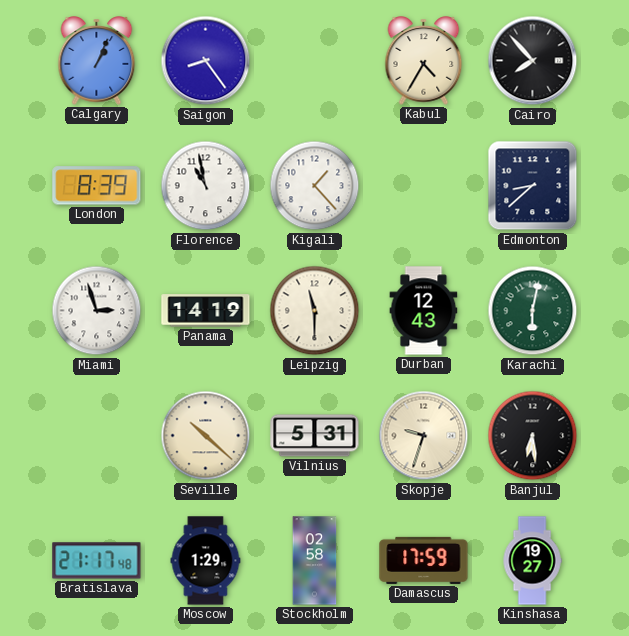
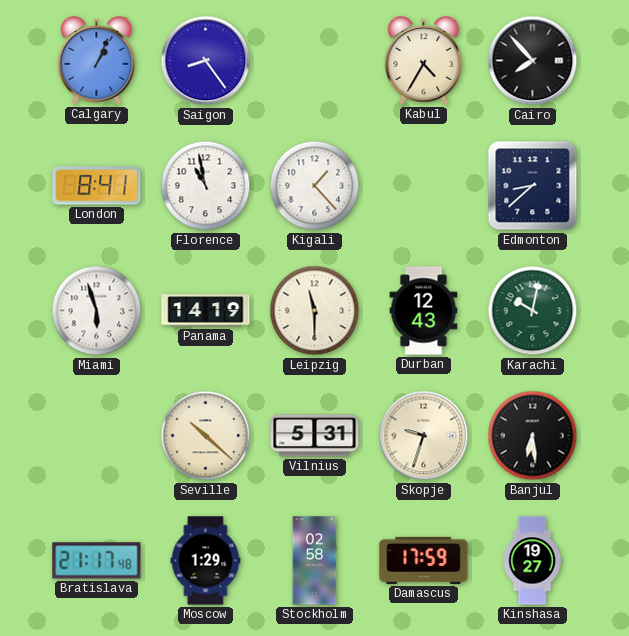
London: 8:39 -> 8:41
Miami: 2:57 -> 5:57
Karachi: 6:02 -> 10:02
